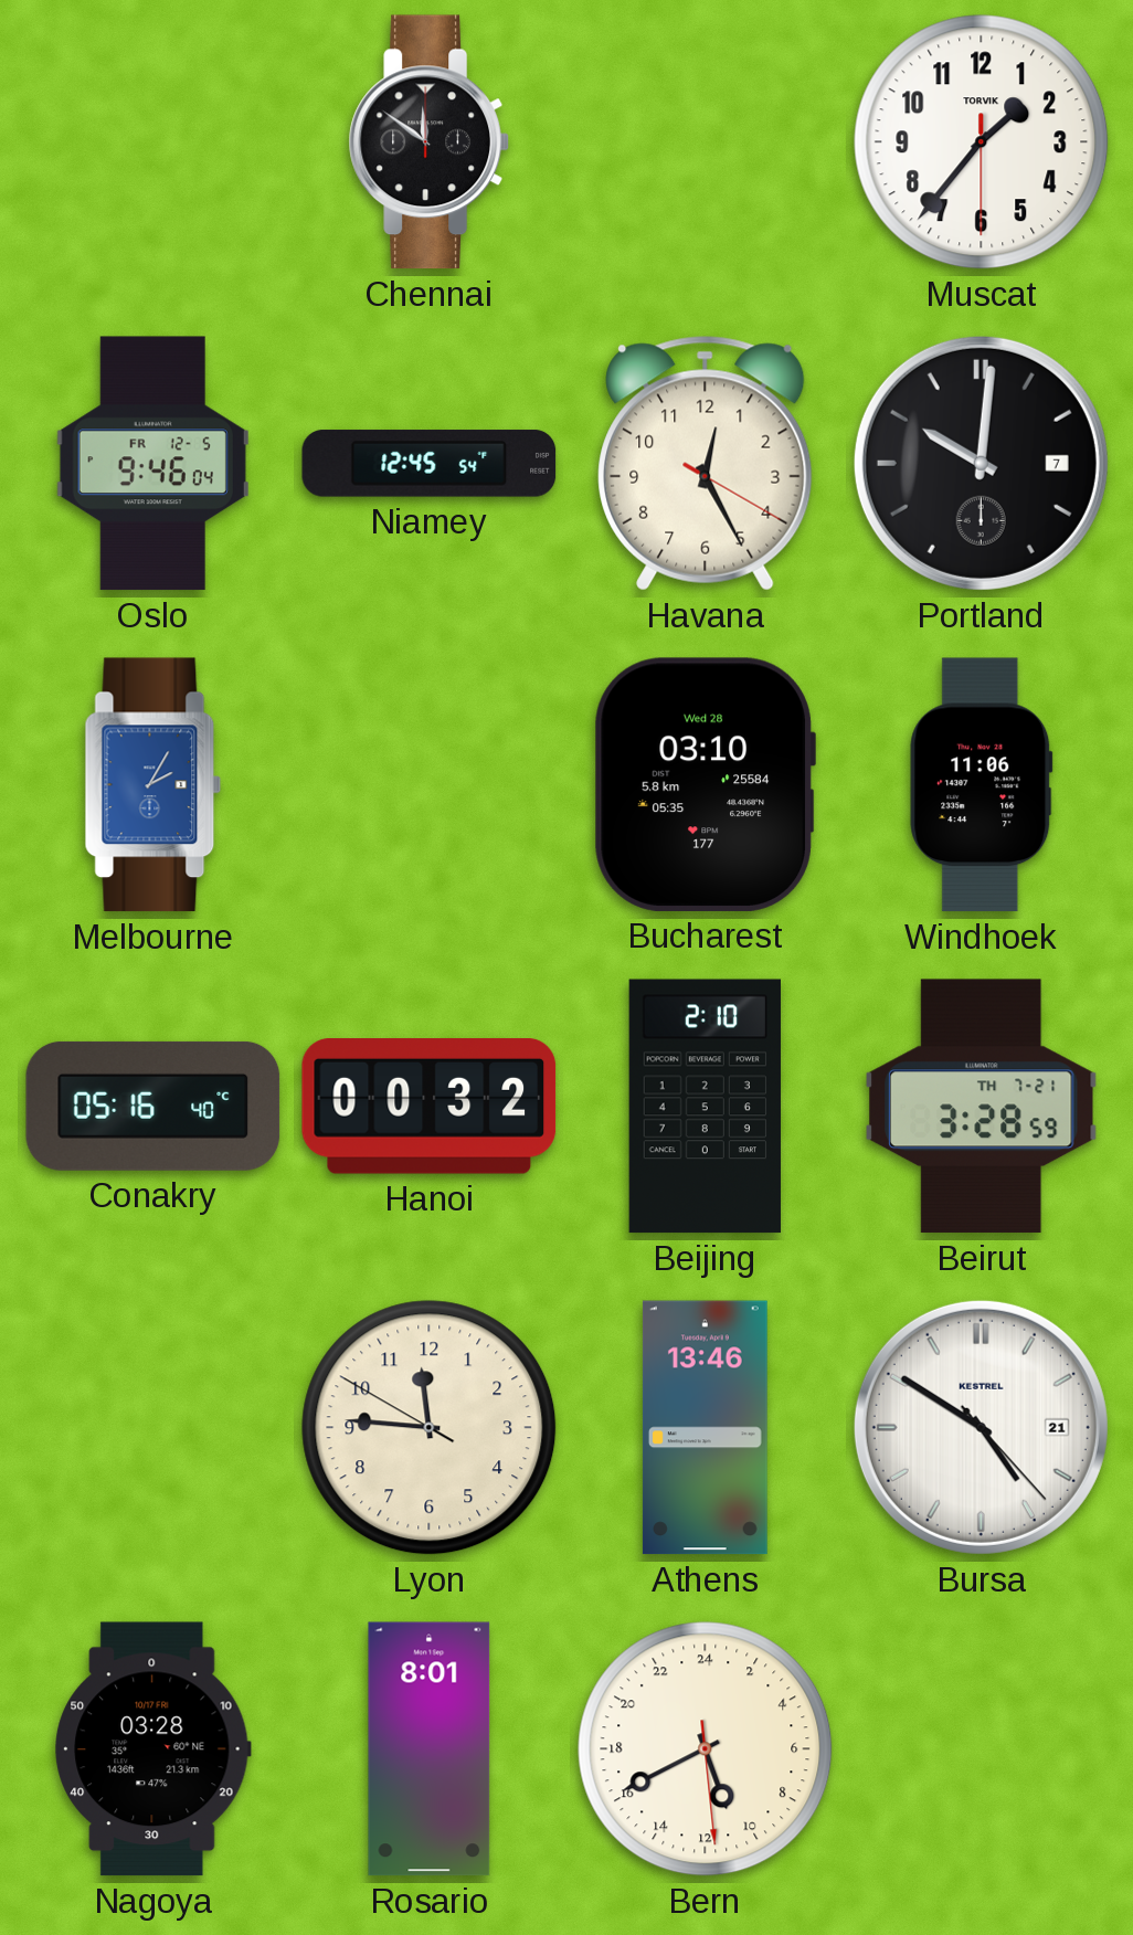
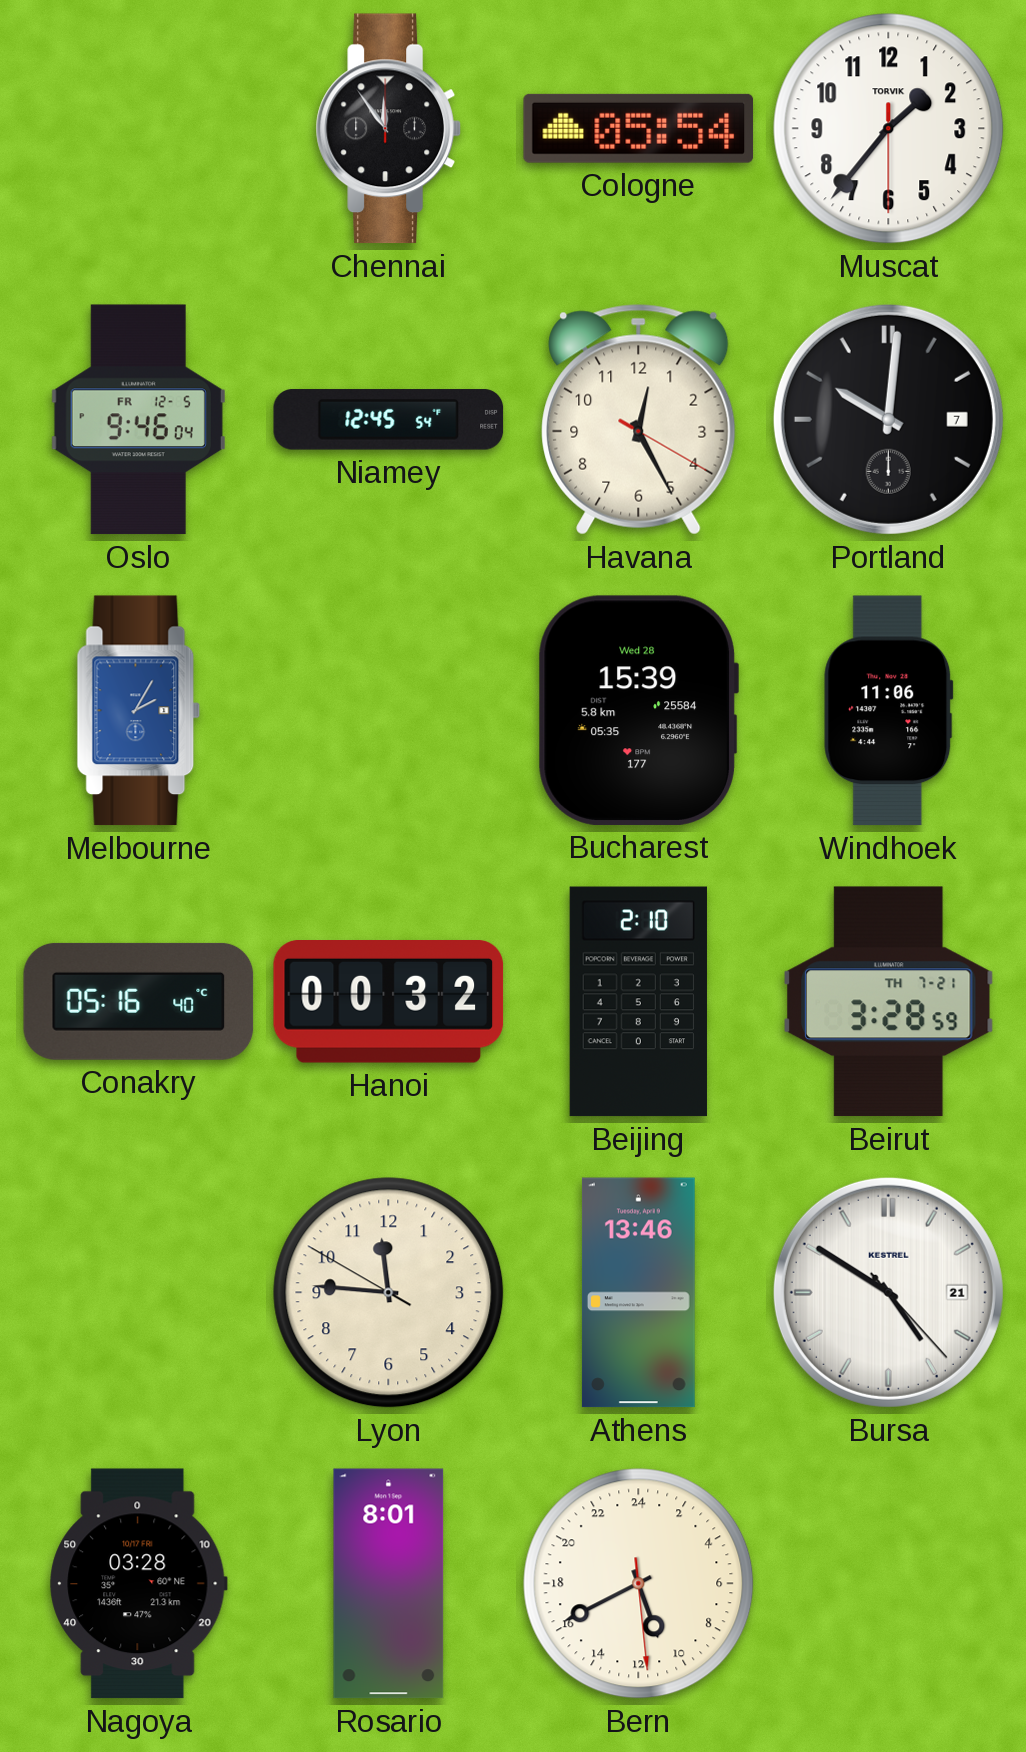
Chennai: 11:51 -> 11:54
Cologne: none -> 05:54
Bucharest: 03:10 -> 15:39
